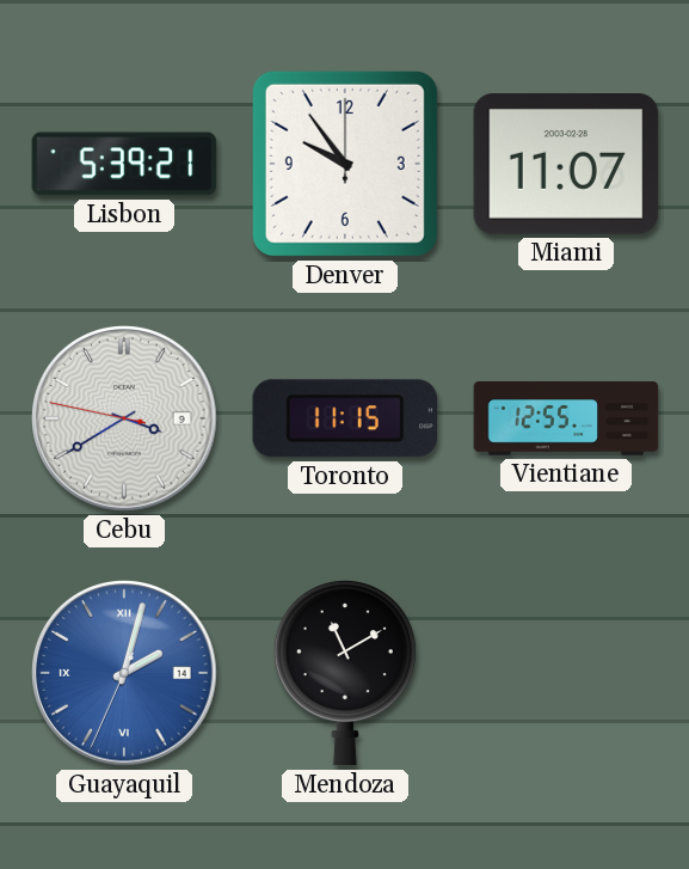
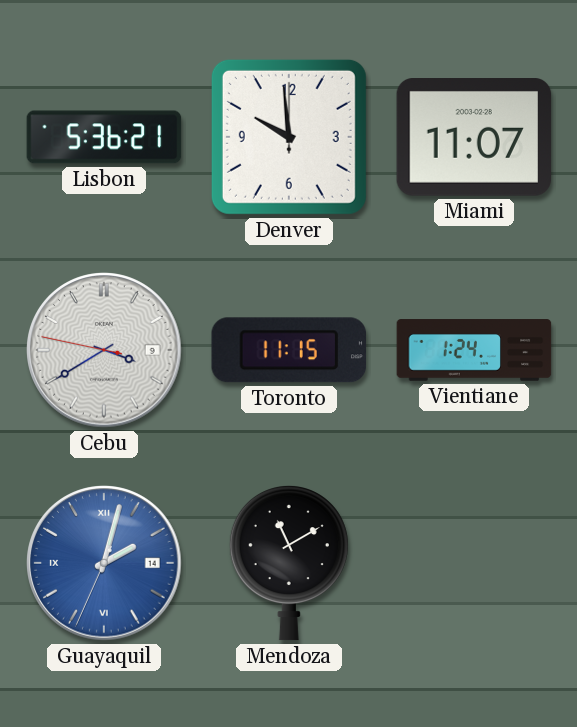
Lisbon: 5:39 -> 5:36
Denver: 9:54 -> 9:59
Vientiane: 12:55 -> 1:24
